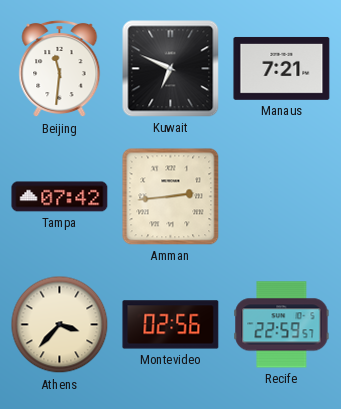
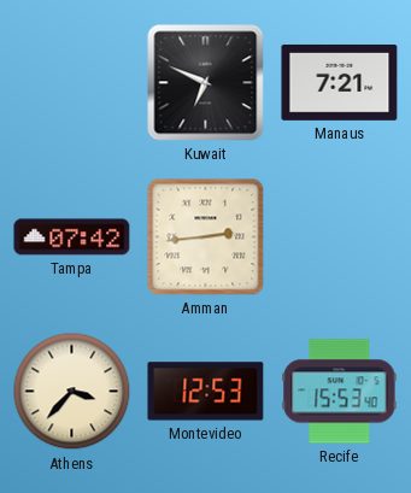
Beijing: 11:31 -> none
Montevideo: 02:56 -> 12:53
Recife: 22:59 -> 15:53
